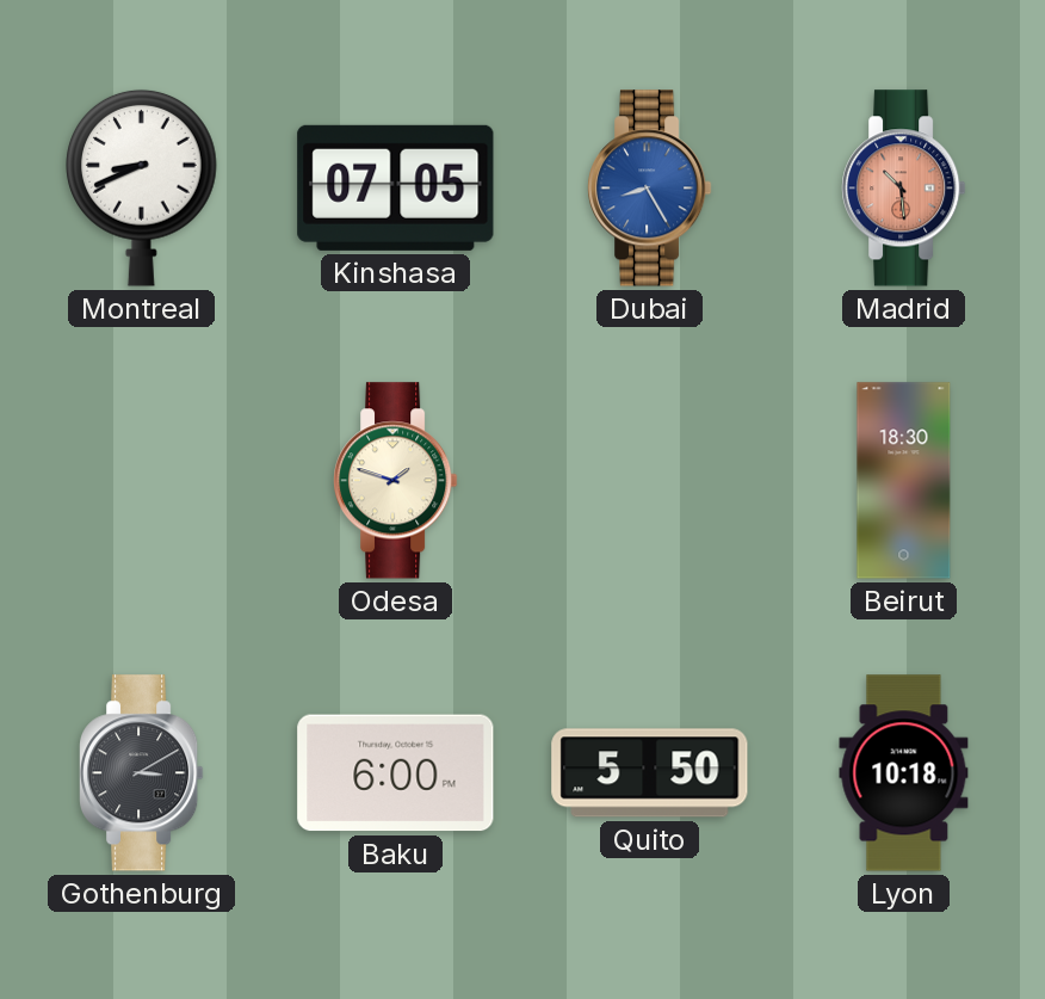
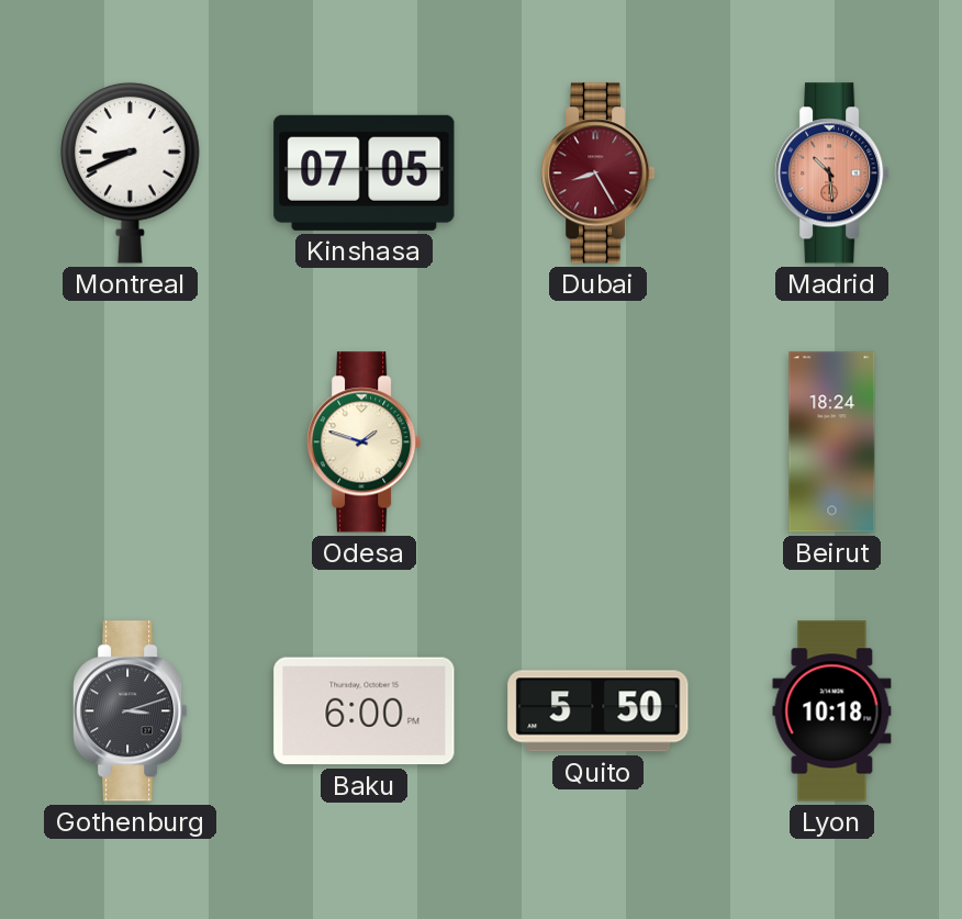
Dubai dial: blue -> burgundy
Beirut: 18:30 -> 18:24
Gothenburg: 3:10 -> 3:12
